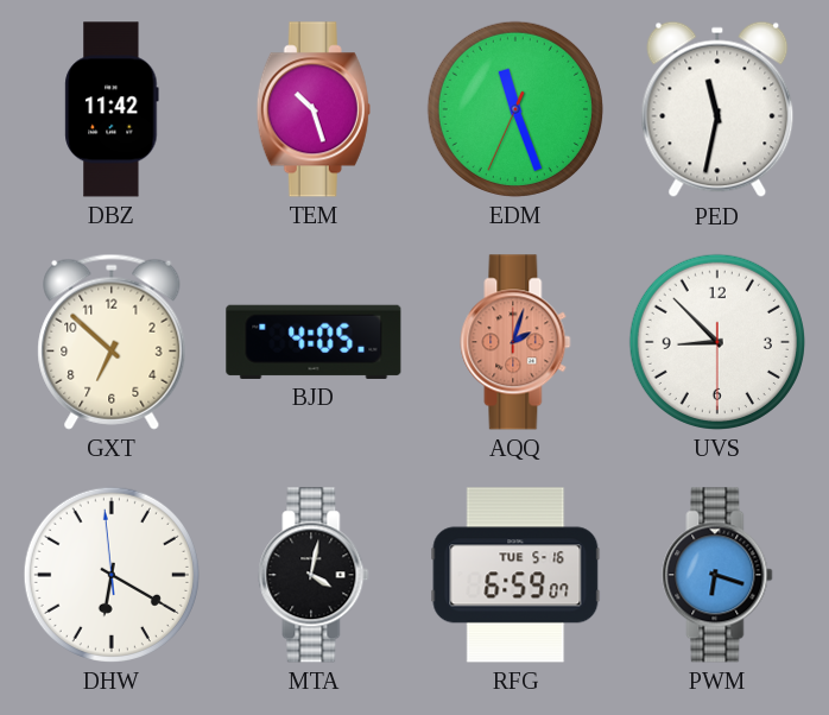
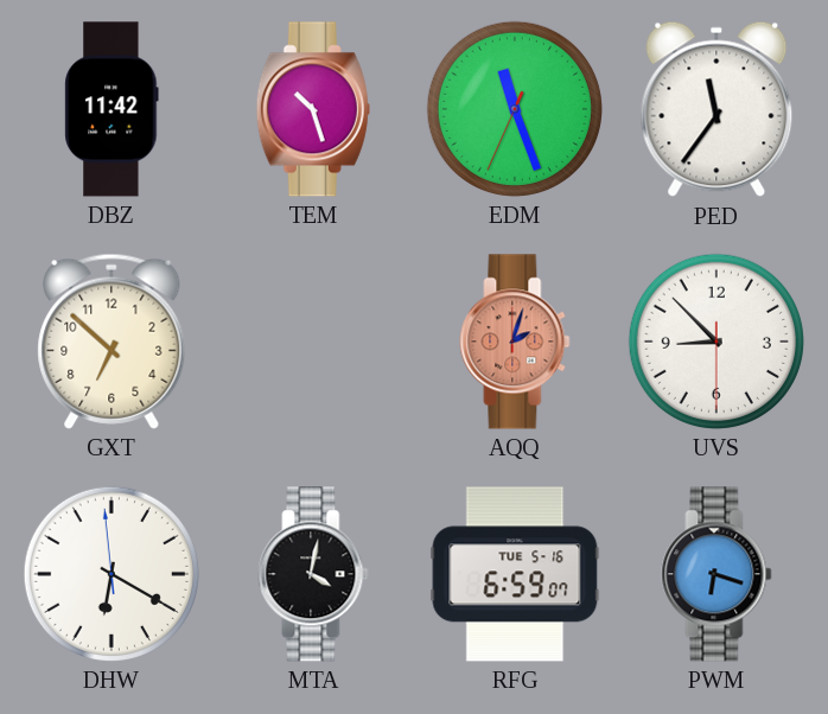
PED: 11:32 -> 11:36
BJD: 4:05 -> none
